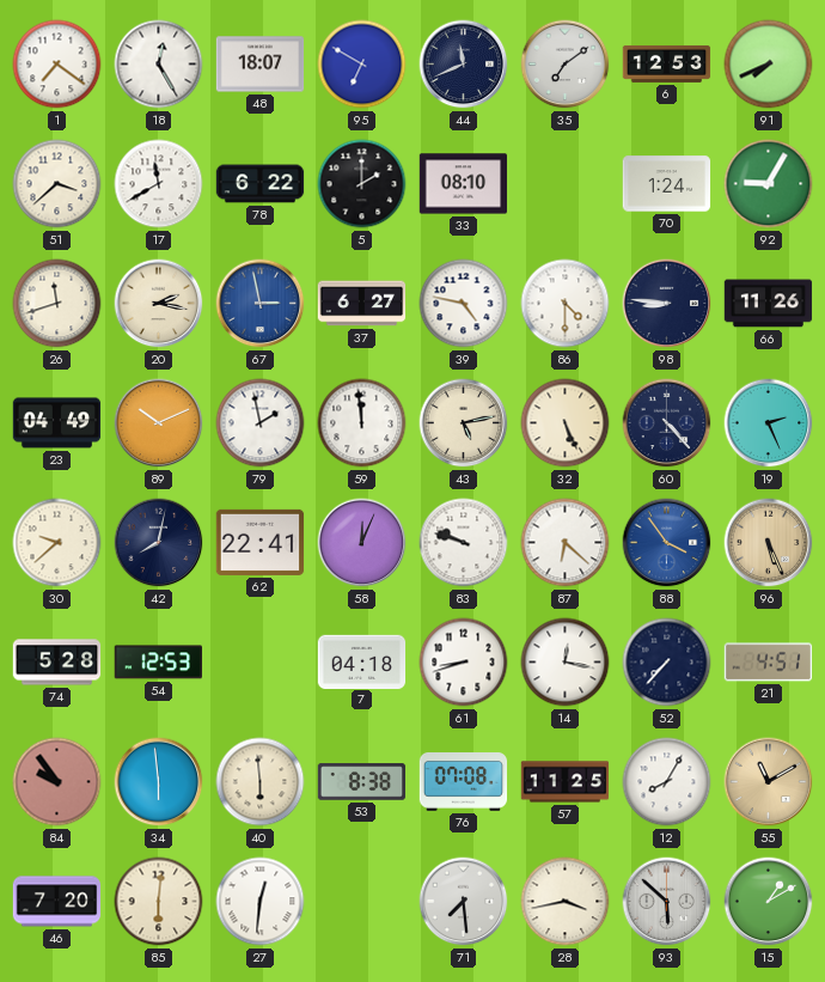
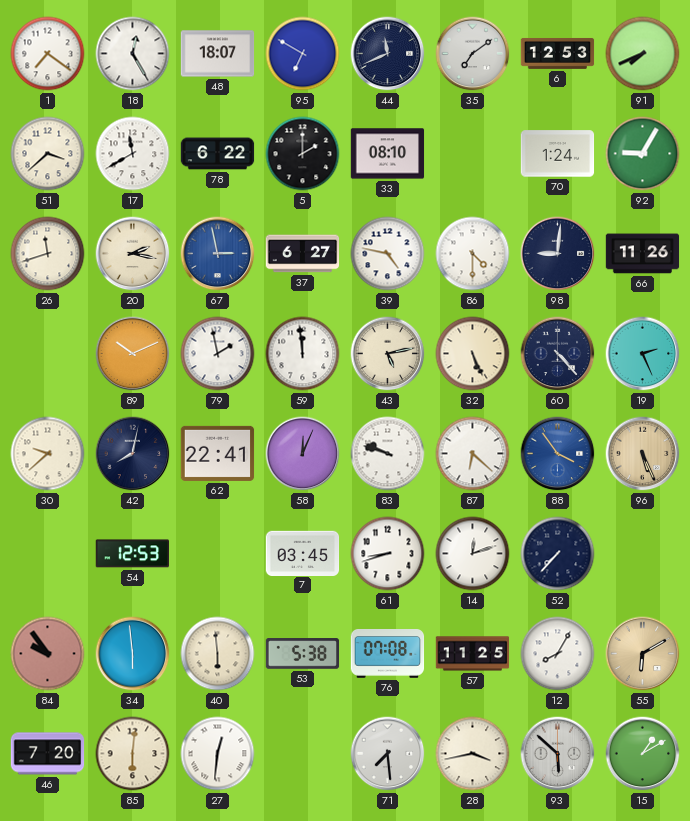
98: 8:46 -> 9:01
23: 04:49 -> none
74: 5:28 -> none
7: 04:18 -> 03:45
14: 12:17 -> 12:12
21: 4:51 -> none
53: 8:38 -> 5:38
55: 11:10 -> 6:10
